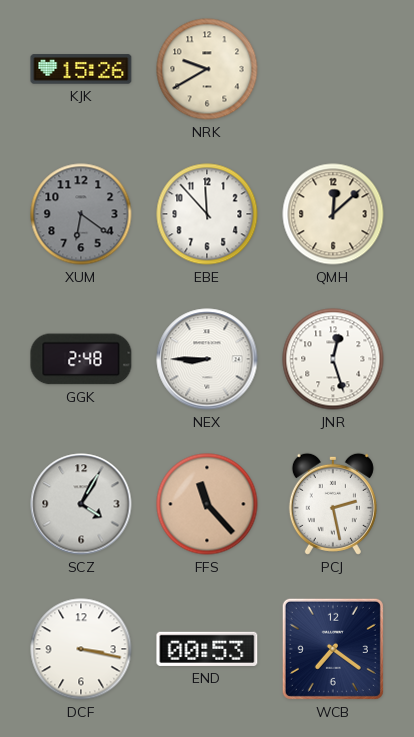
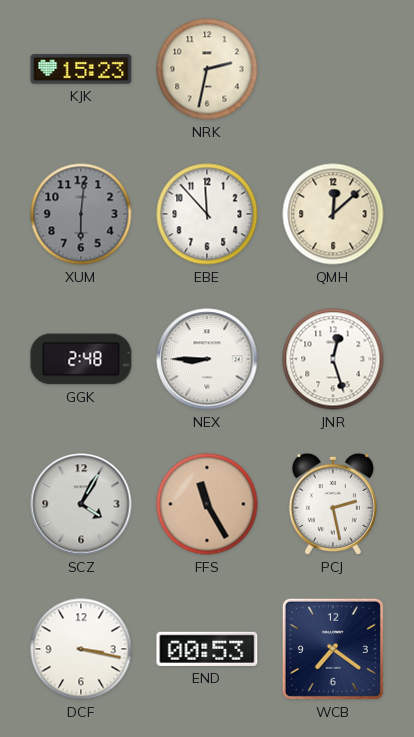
KJK: 15:26 -> 15:23
NRK: 9:40 -> 2:32
XUM: 6:21 -> 6:01
FFS: 11:23 -> 11:25
